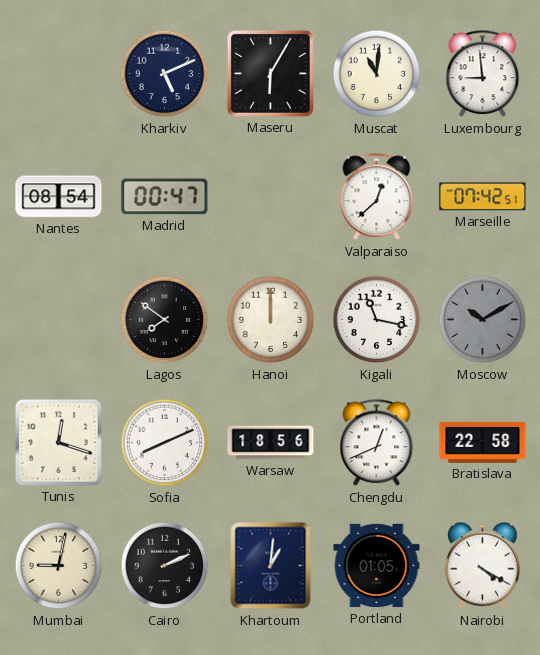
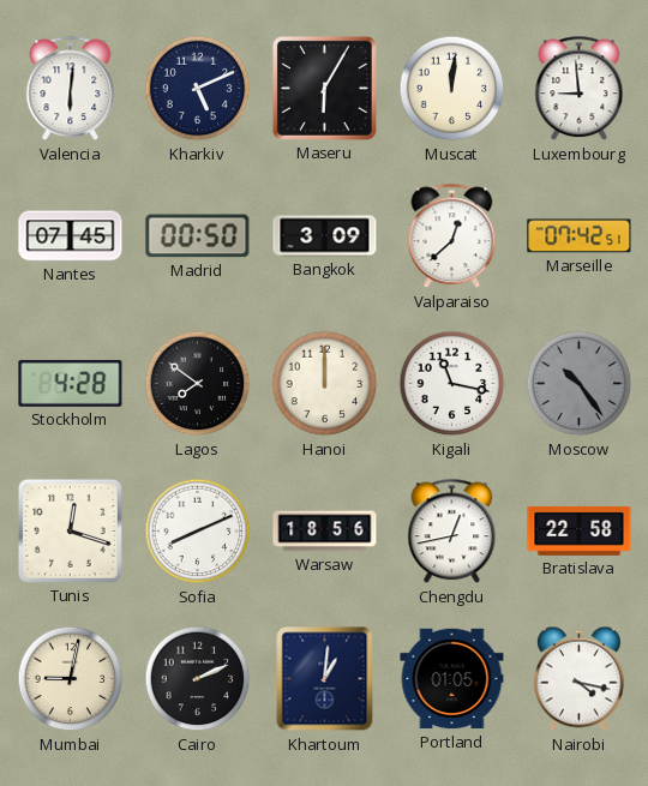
Valencia: none -> 6:01
Muscat: 11:01 -> 12:01
Nantes: 08:54 -> 07:45
Madrid: 00:47 -> 00:50
Bangkok: none -> 3:09
Stockholm: none -> 4:28
Moscow: 10:10 -> 10:24
Chengdu: 12:41 -> 12:43
Nairobi: 4:20 -> 4:17
